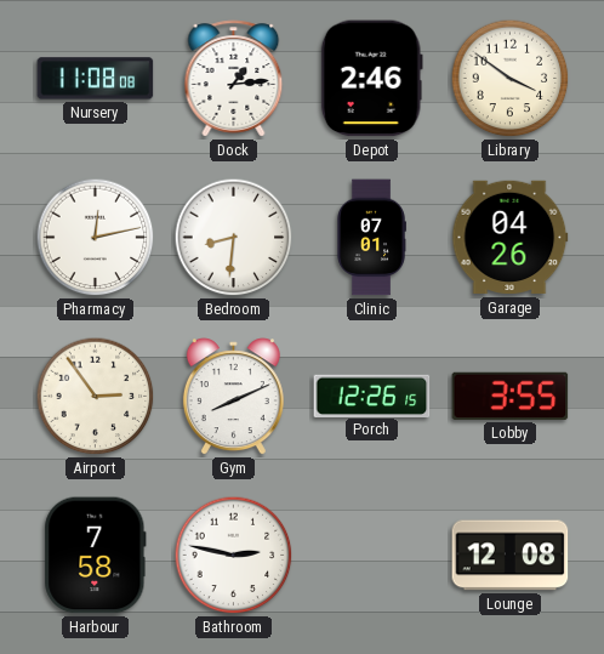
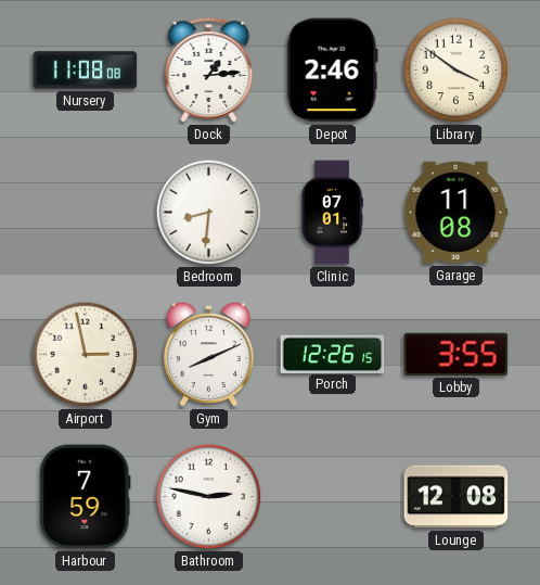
Pharmacy: 12:13 -> none
Garage: 04:26 -> 11:08
Airport: 2:54 -> 2:58
Harbour: 7:58 -> 7:59
